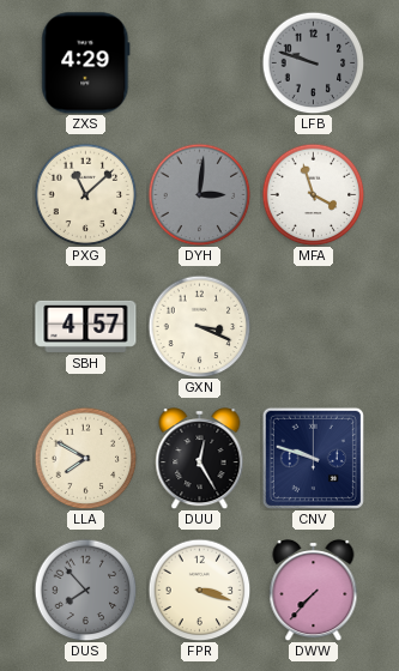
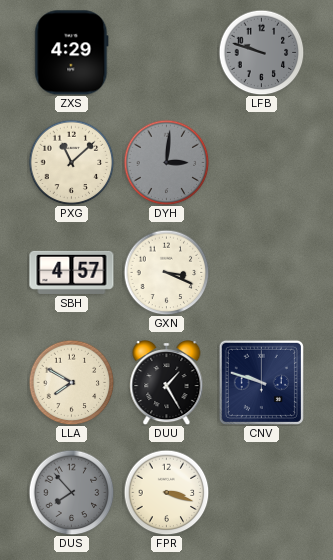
MFA: 3:57 -> none
DUU: 12:25 -> 1:25
DWW: 7:37 -> none
